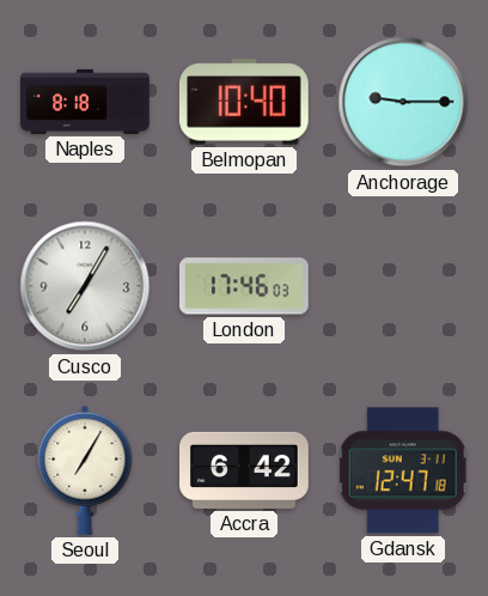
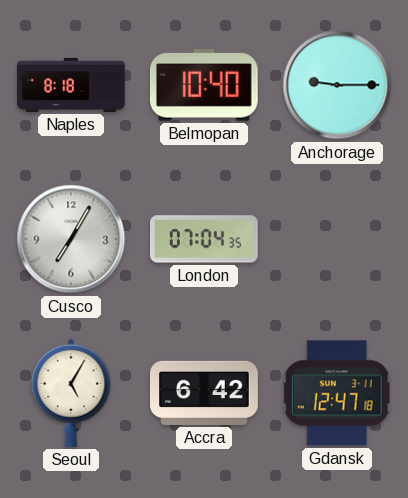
London: 17:46 -> 07:04
Seoul: 7:05 -> 5:05
